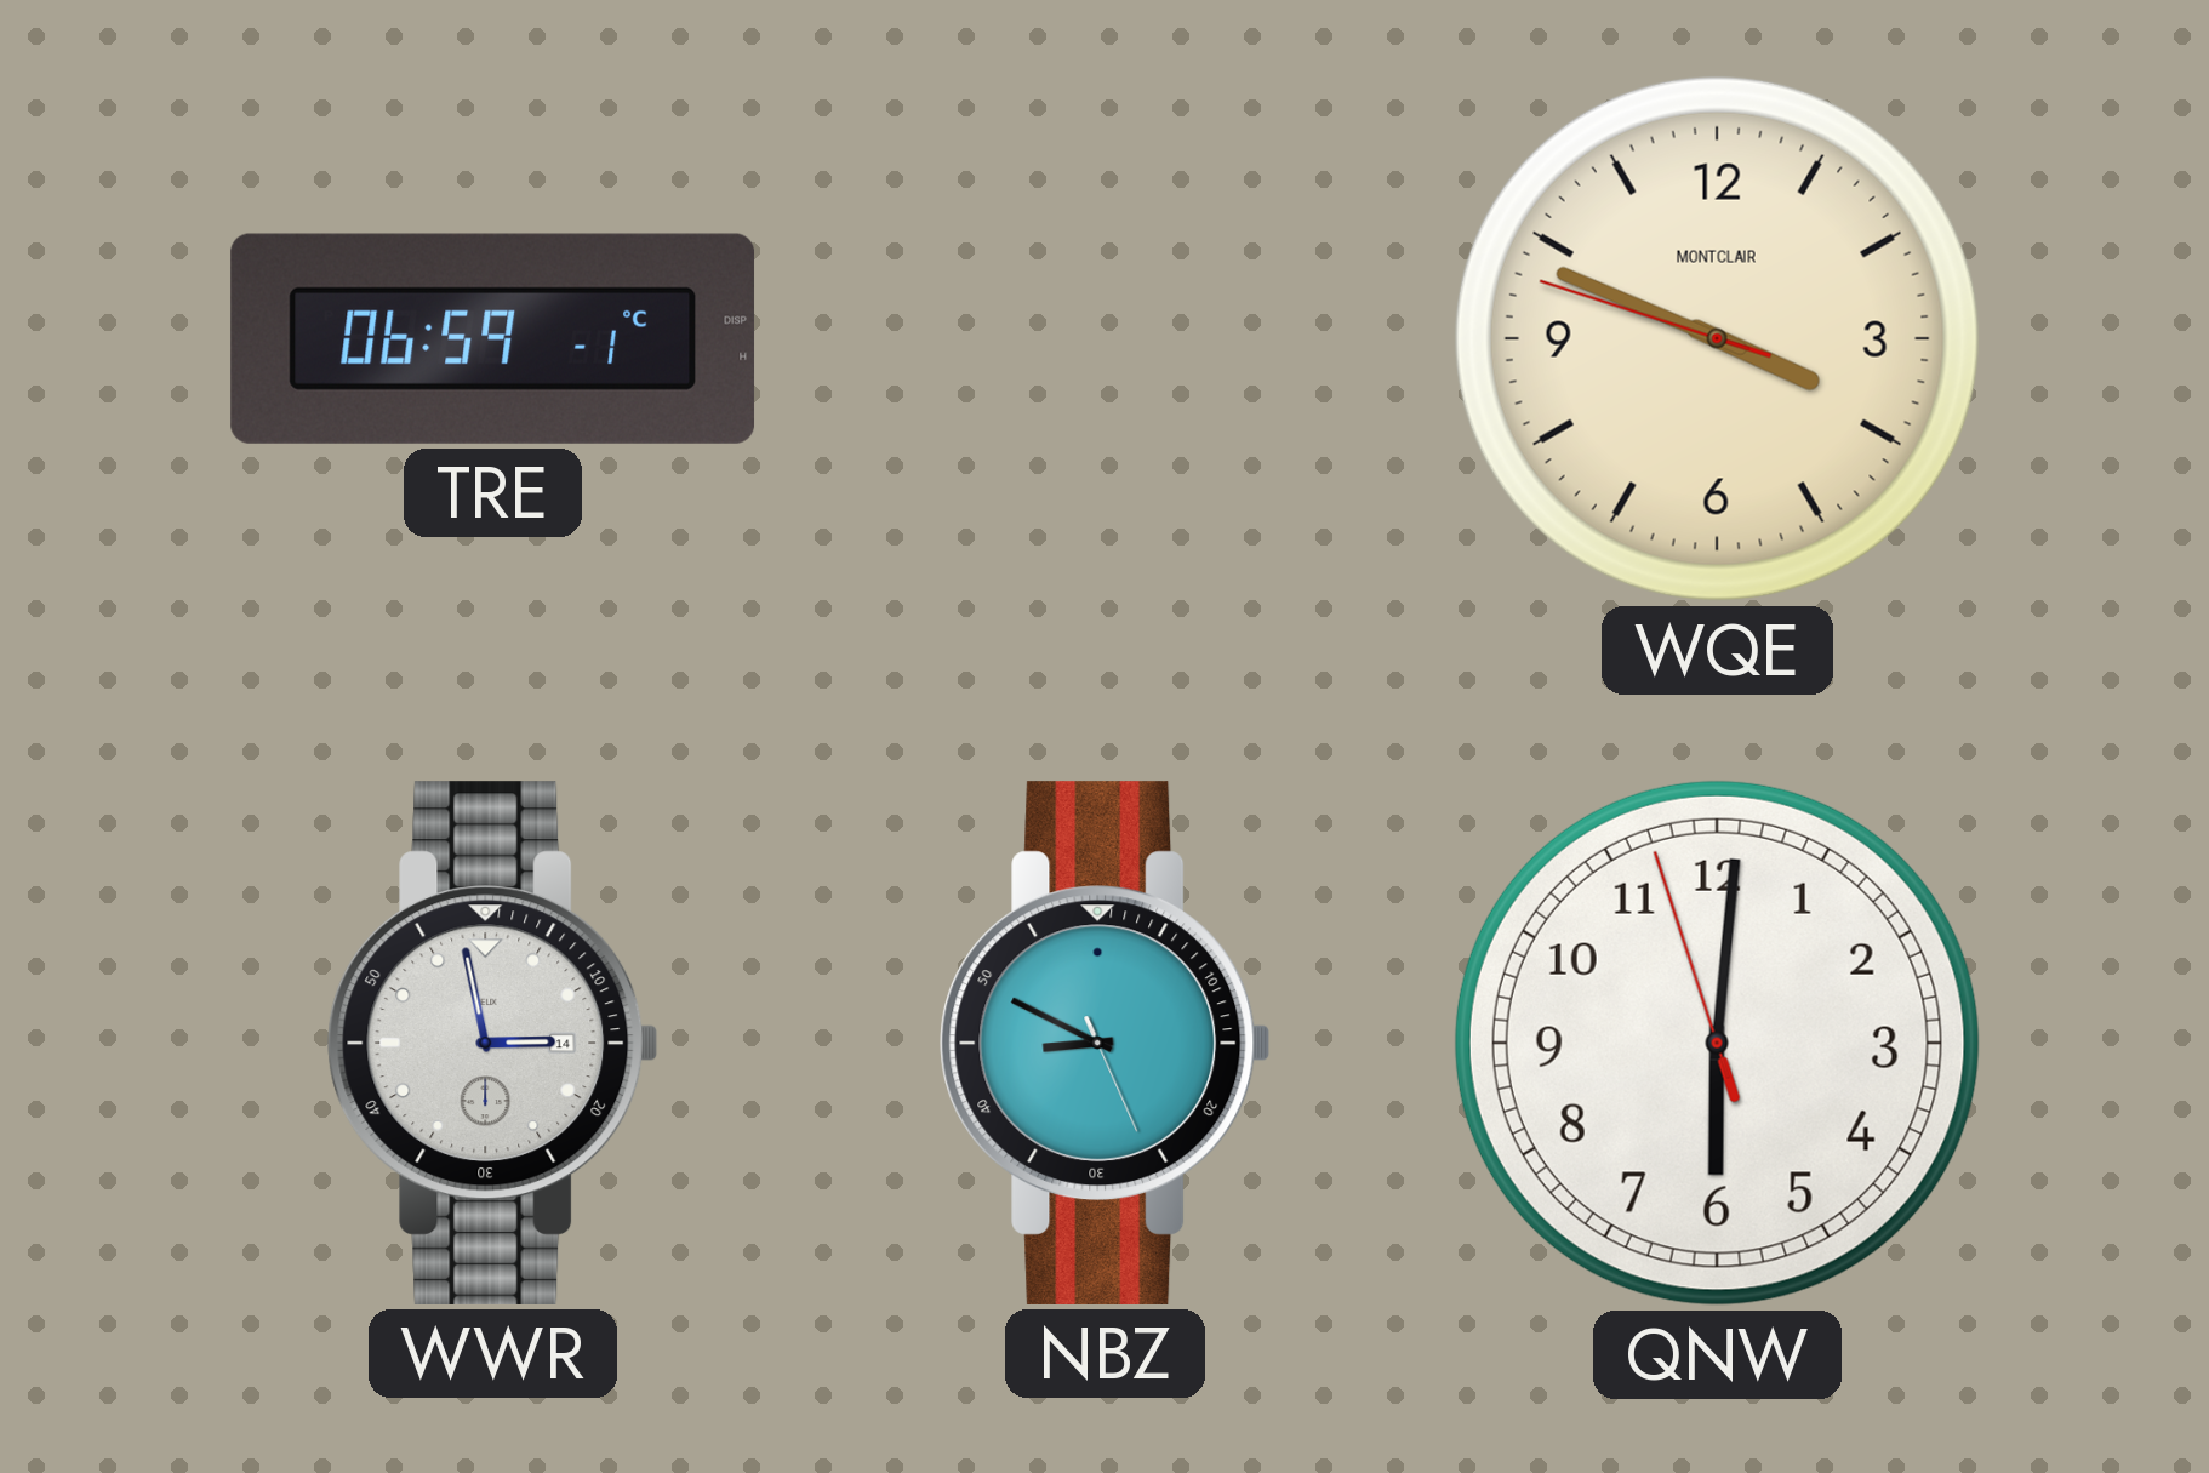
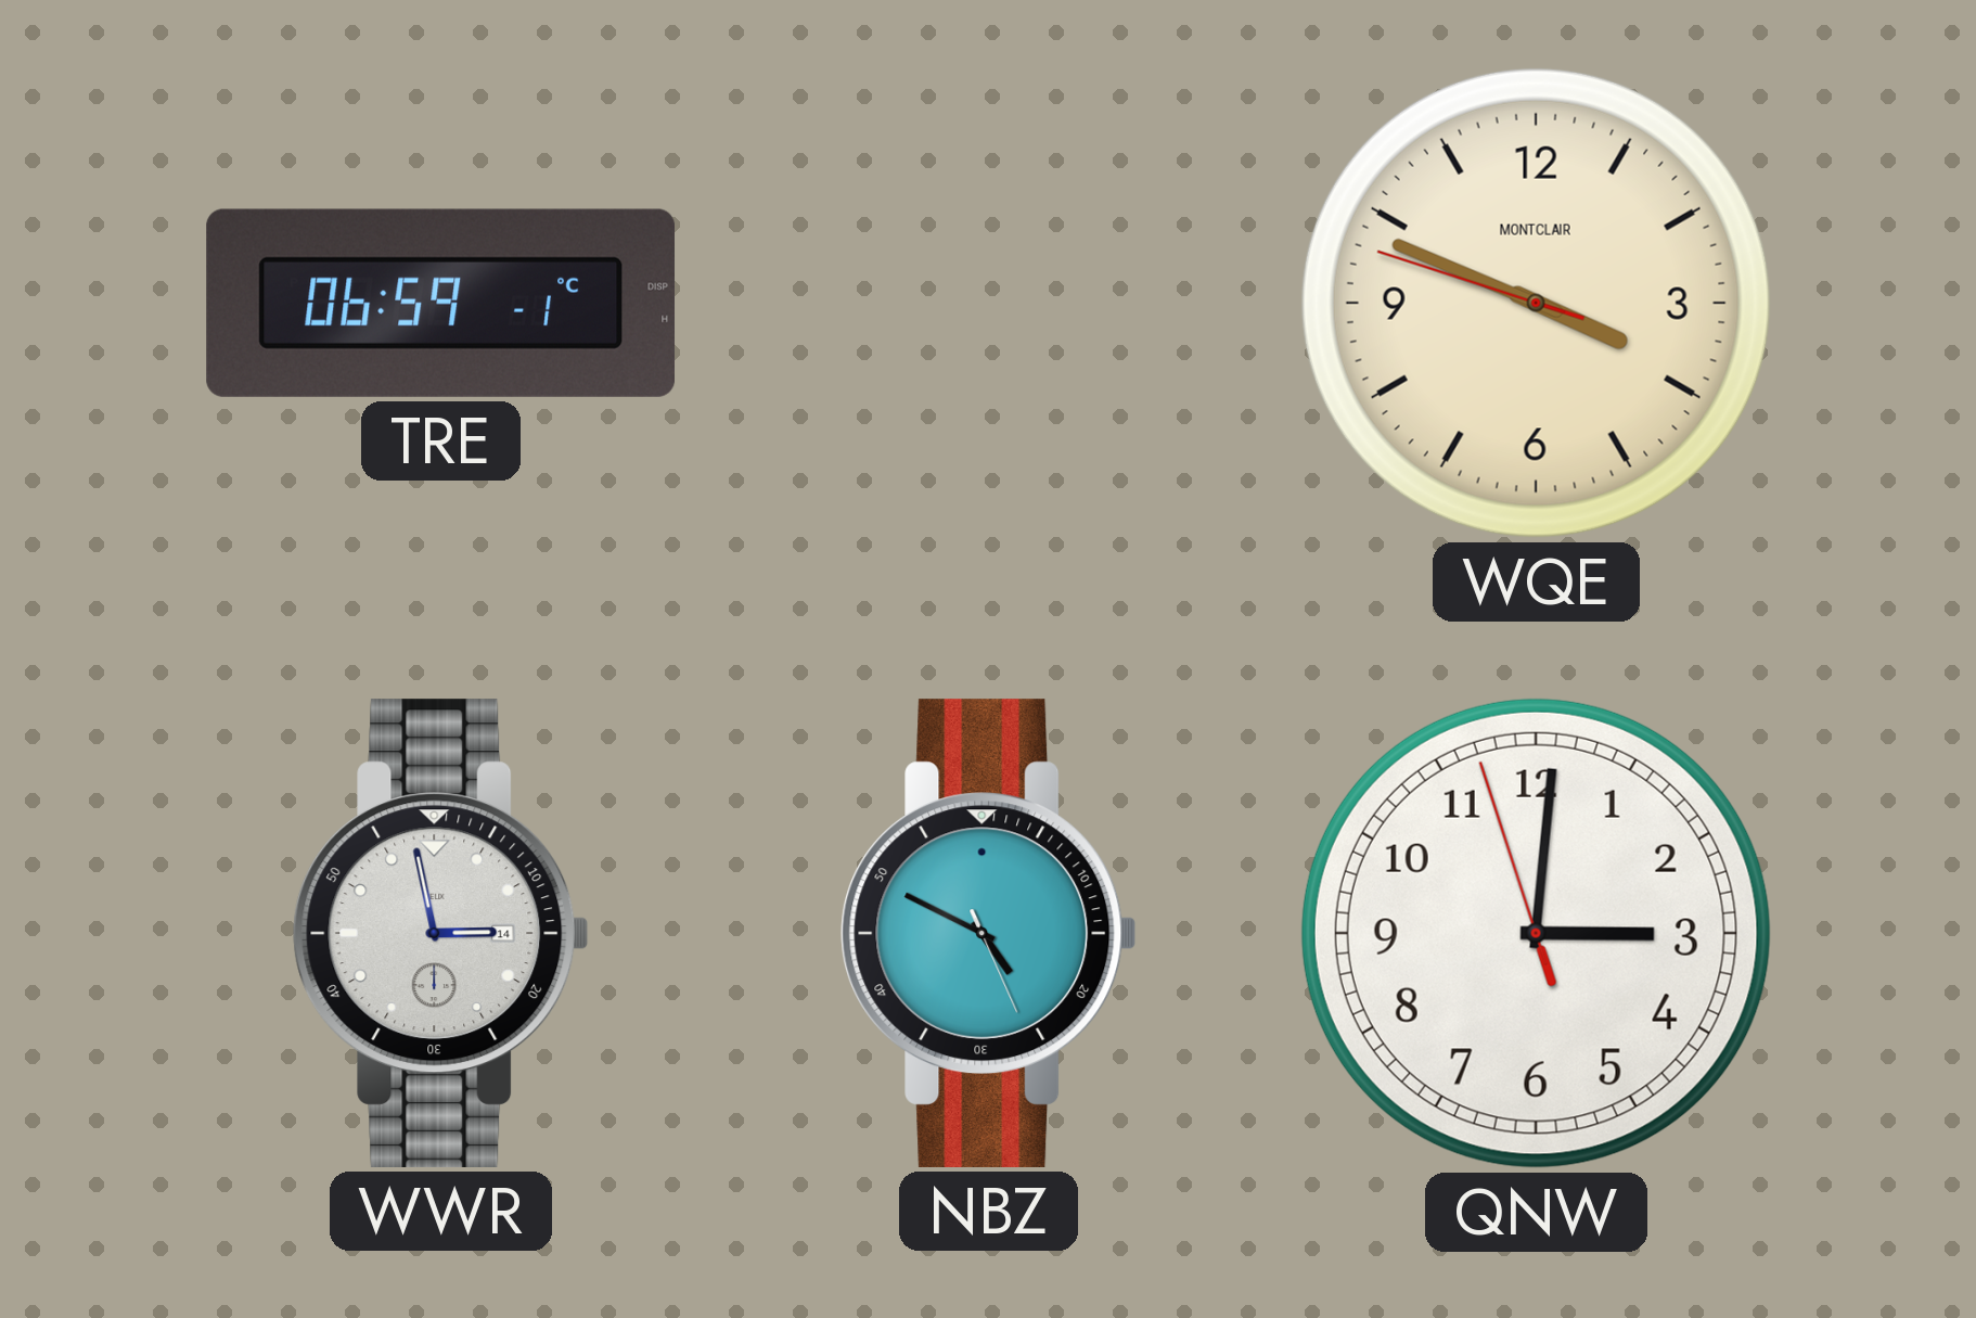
NBZ: 8:49 -> 4:49
QNW: 6:00 -> 3:00
